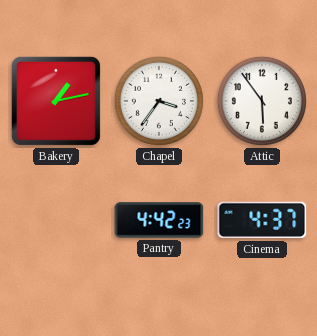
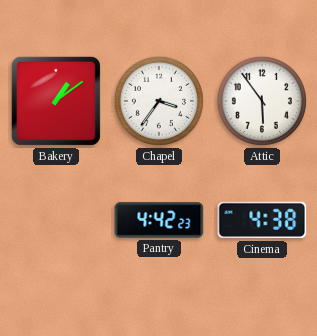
Bakery: 1:13 -> 1:09
Cinema: 4:37 -> 4:38
